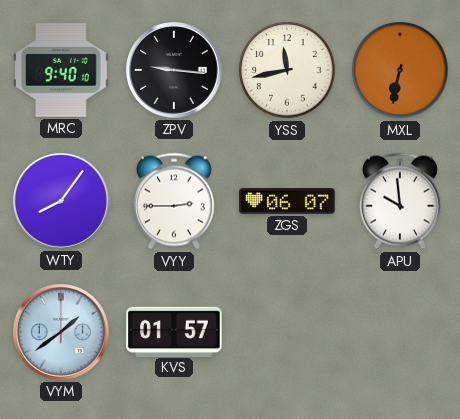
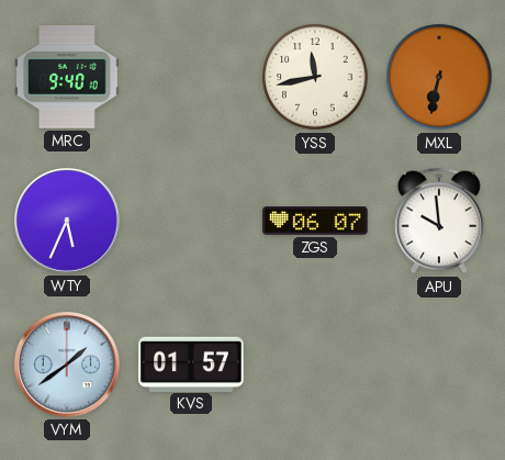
ZPV: 9:16 -> none
WTY: 8:06 -> 5:34
VYY: 2:45 -> none
